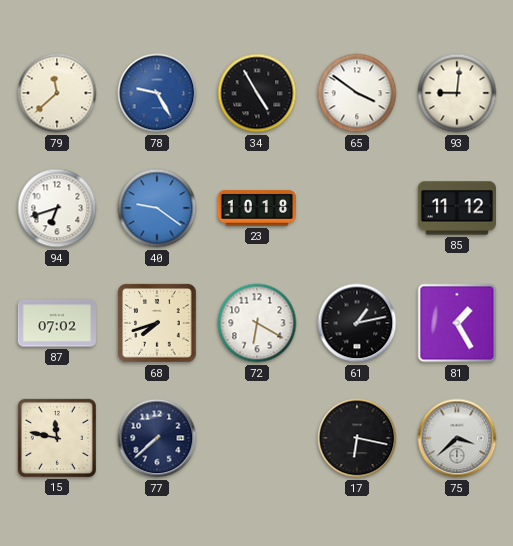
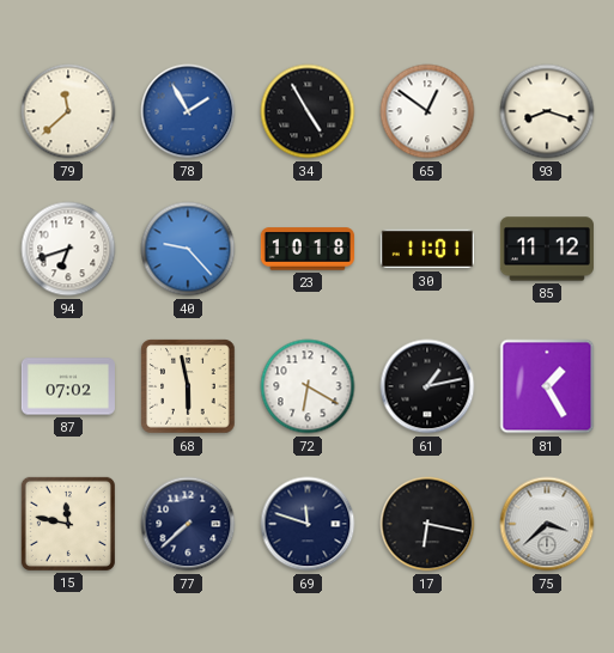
78: 9:25 -> 1:55
65: 3:51 -> 12:51
93: 9:01 -> 8:18
40: 9:21 -> 9:23
30: none -> 11:01
68: 7:42 -> 5:58
69: none -> 11:48
